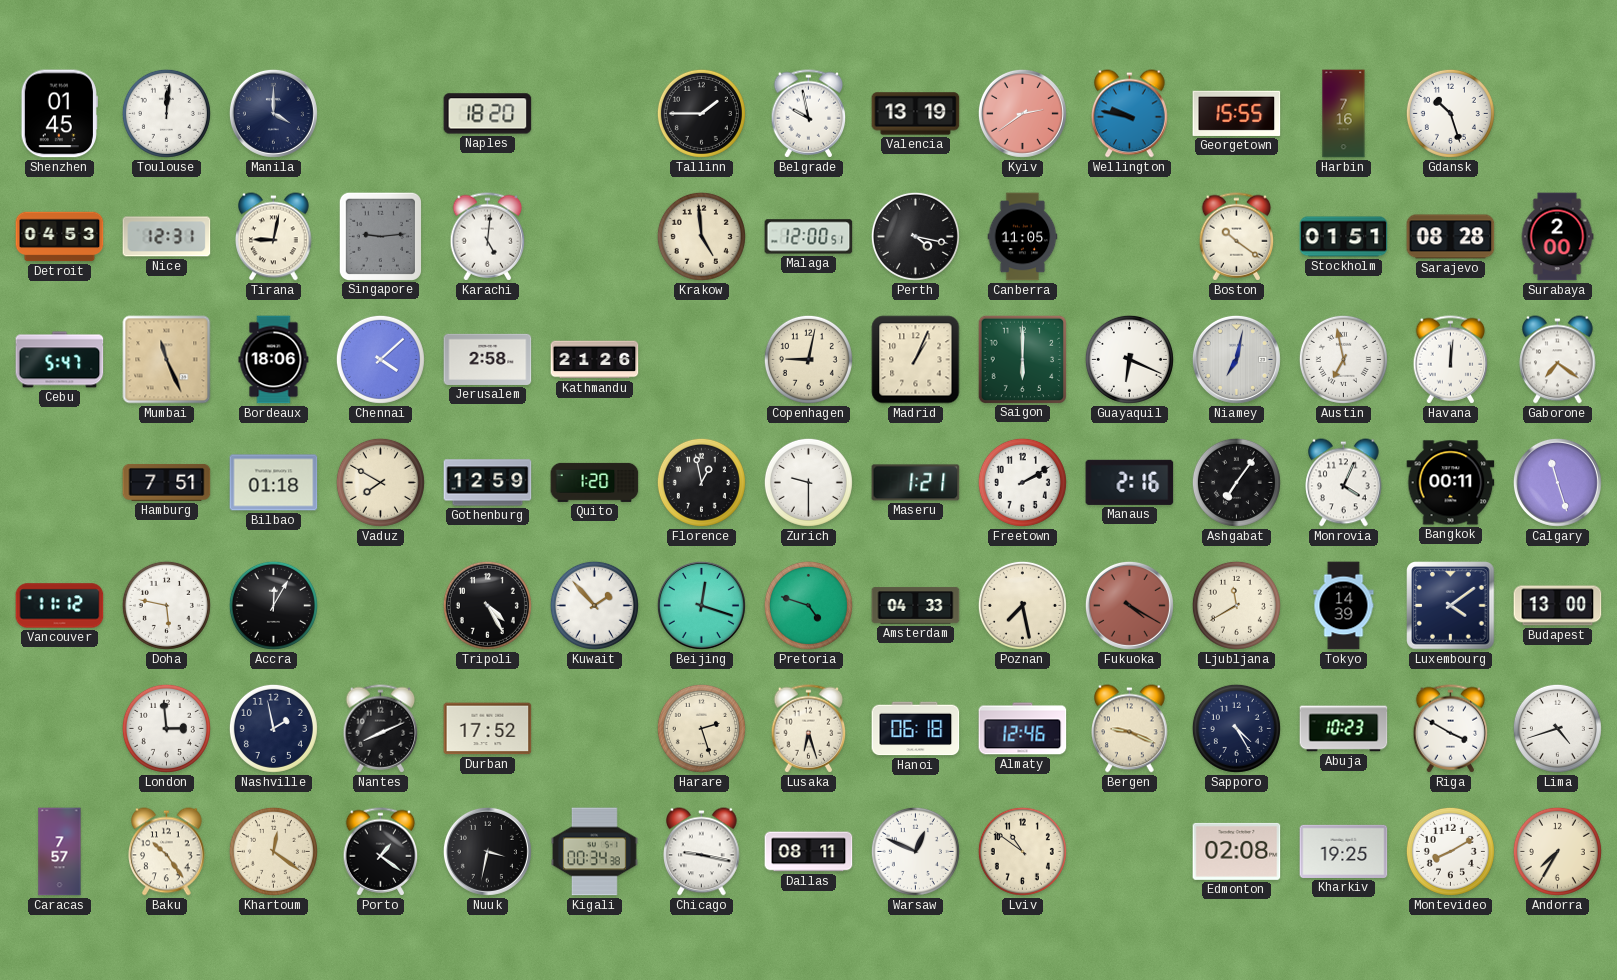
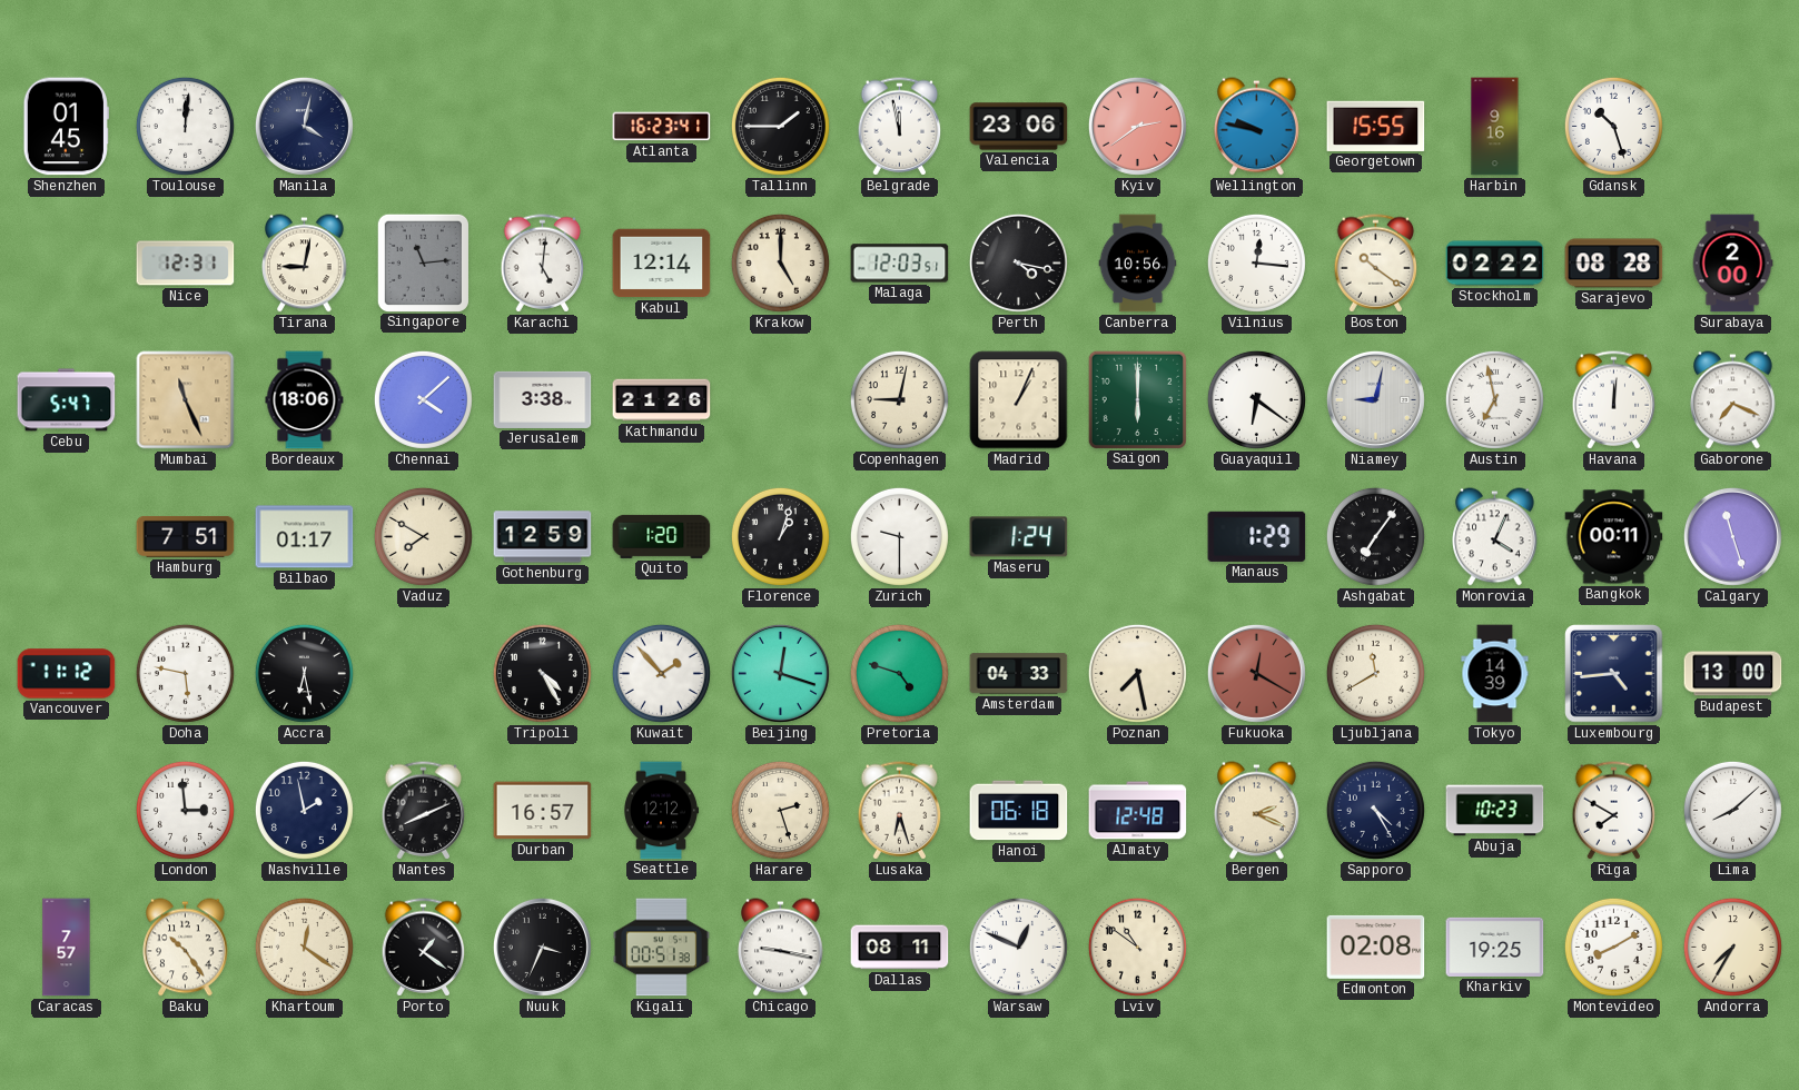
Manila: 4:00 -> 4:02
Naples: 18:20 -> none
Atlanta: none -> 16:23
Belgrade: 9:58 -> 11:58
Valencia: 13:19 -> 23:06
Harbin: 7:16 -> 9:16
Detroit: 04:53 -> none
Singapore: 9:14 -> 11:14
Kabul: none -> 12:14
Krakow: 4:59 -> 5:00
Malaga: 12:00 -> 12:03
Canberra: 11:05 -> 10:56
Vilnius: none -> 12:16
Stockholm: 01:51 -> 02:22
Jerusalem: 2:58 -> 3:38
Guayaquil: 6:19 -> 6:21
Niamey: 7:02 -> 9:02
Gaborone: 7:21 -> 7:19
Bilbao: 01:18 -> 01:17
Florence: 12:58 -> 1:03
Maseru: 1:21 -> 1:24
Freetown: 2:10 -> none
Manaus: 2:16 -> 1:29
Accra: 12:05 -> 6:28
Fukuoka: 4:20 -> 12:20
Luxembourg: 4:09 -> 4:44
Durban: 17:52 -> 16:57
Seattle: none -> 12:12
Almaty: 12:46 -> 12:48
Bergen: 9:19 -> 2:19
Riga: 3:50 -> 7:50
Lima: 4:42 -> 8:08
Nuuk: 3:32 -> 3:34
Kigali: 00:34 -> 00:51
